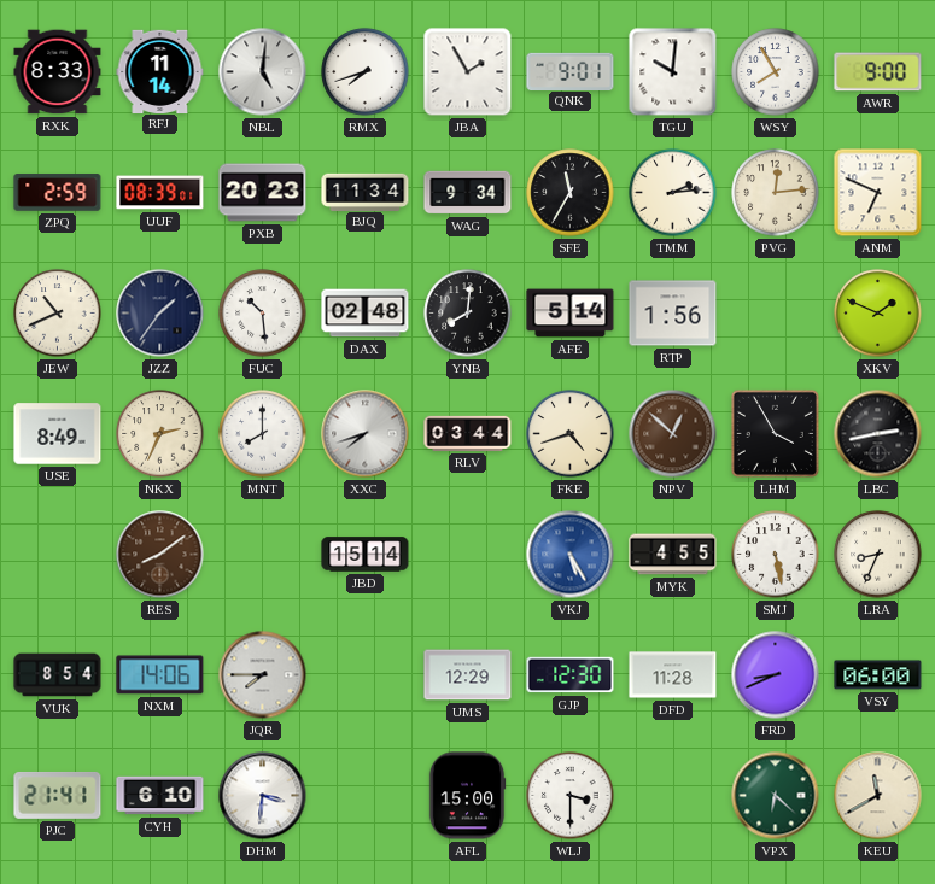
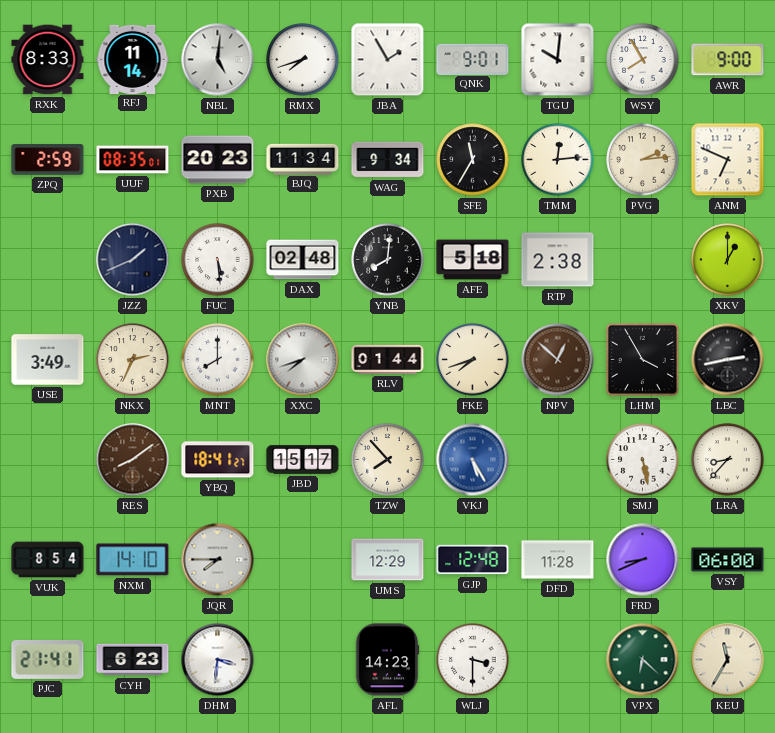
UUF: 08:39 -> 08:35
TMM: 2:14 -> 12:14
PVG: 12:14 -> 2:14
JEW: 10:41 -> none
JZZ: 1:36 -> 1:41
FUC: 10:29 -> 5:29
AFE: 5:14 -> 5:18
RTP: 1:56 -> 2:38
XKV: 1:49 -> 1:00
USE: 8:49 -> 3:49
RLV: 03:44 -> 01:44
FKE: 4:42 -> 7:42
YBQ: none -> 18:41
JBD: 15:14 -> 15:17
TZW: none -> 7:53
MYK: 4:55 -> none
LRA: 8:34 -> 8:37
NXM: 14:06 -> 14:10
GJP: 12:30 -> 12:48
CYH: 6:10 -> 6:23
AFL: 15:00 -> 14:23
KEU: 11:40 -> 11:35
